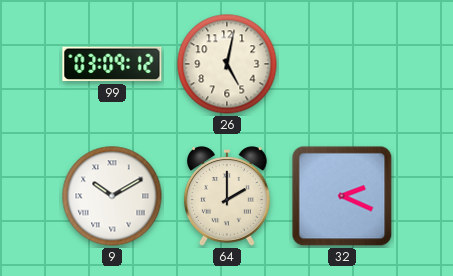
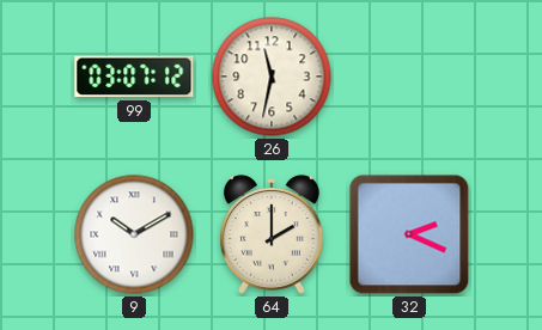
99: 03:09 -> 03:07
26: 5:02 -> 11:32
